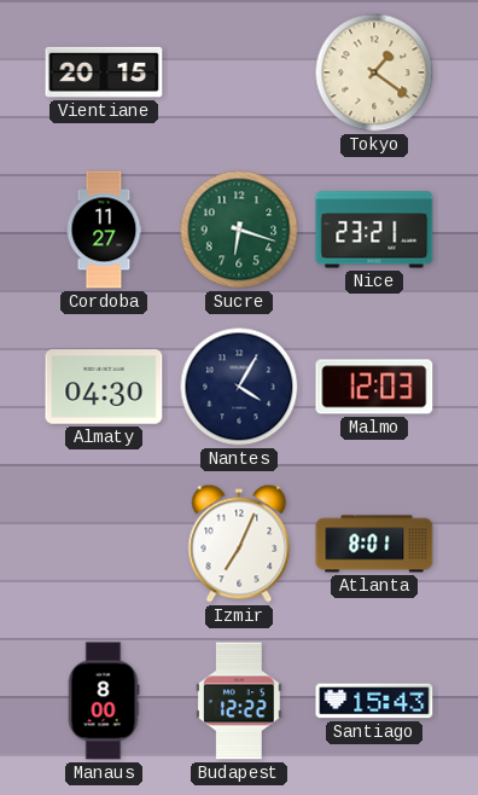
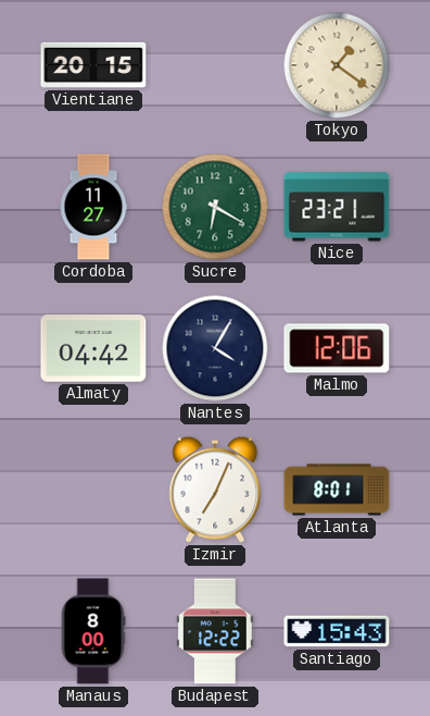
Sucre: 6:18 -> 6:20
Almaty: 04:30 -> 04:42
Malmo: 12:03 -> 12:06
